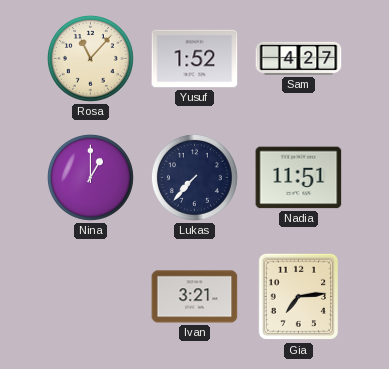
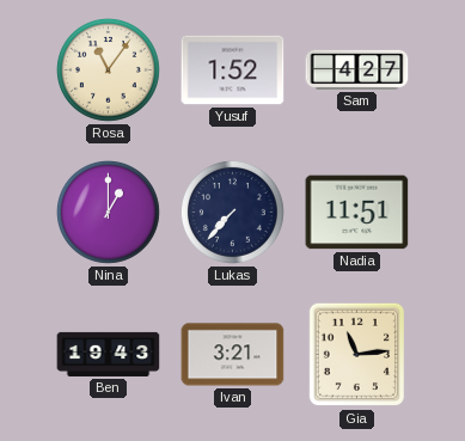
Rosa: 11:07 -> 11:06
Ben: none -> 19:43
Gia: 7:14 -> 11:14
